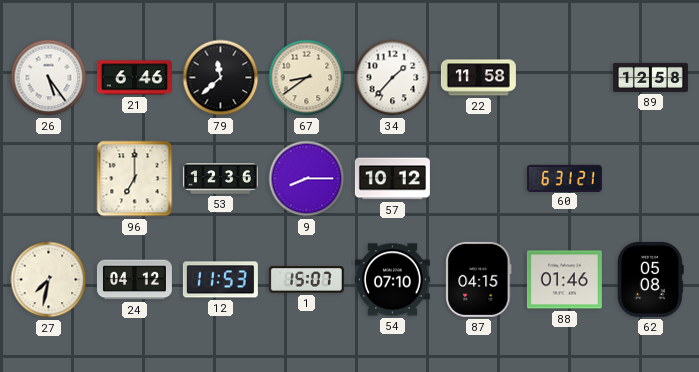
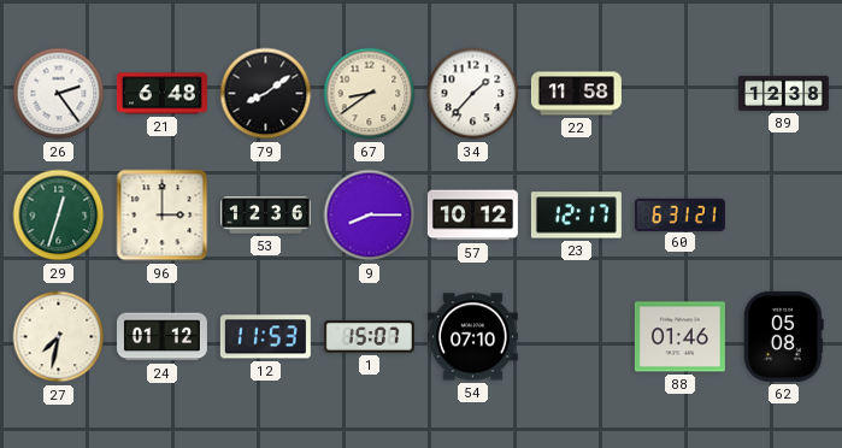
26: 5:24 -> 2:24
21: 6:46 -> 6:48
79: 11:38 -> 8:09
89: 12:58 -> 12:38
29: none -> 12:33
96: 7:00 -> 3:00
23: none -> 12:17
24: 04:12 -> 01:12
87: 04:15 -> none
